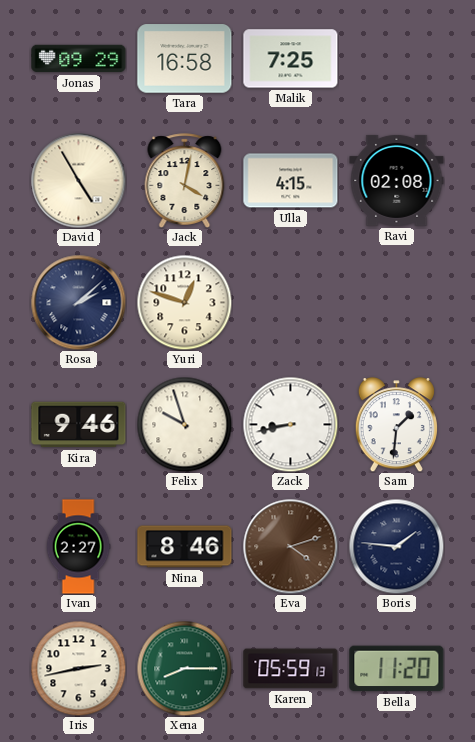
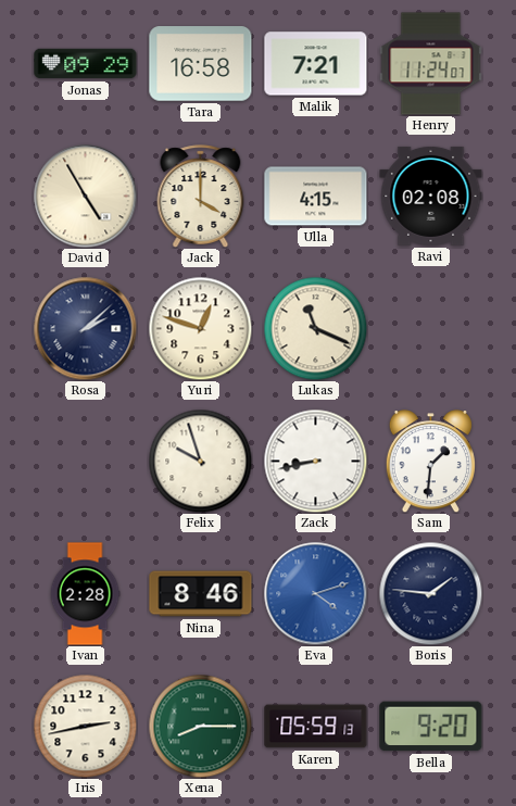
Malik: 7:25 -> 7:21
Henry: none -> 11:24
Jack: 4:02 -> 4:00
Lukas: none -> 11:19
Kira: 9:46 -> none
Ivan: 2:27 -> 2:28
Eva dial: brown -> blue
Bella: 11:20 -> 9:20
